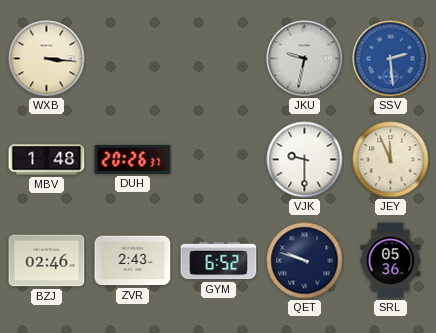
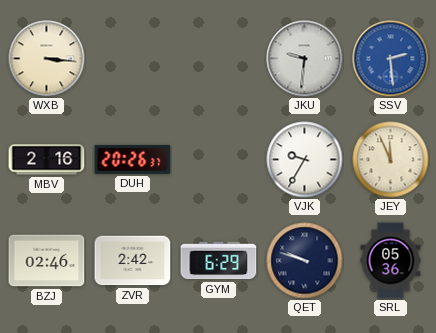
JKU: 9:32 -> 9:31
MBV: 1:48 -> 2:16
VJK: 9:30 -> 9:35
ZVR: 2:43 -> 2:42
GYM: 6:52 -> 6:29
